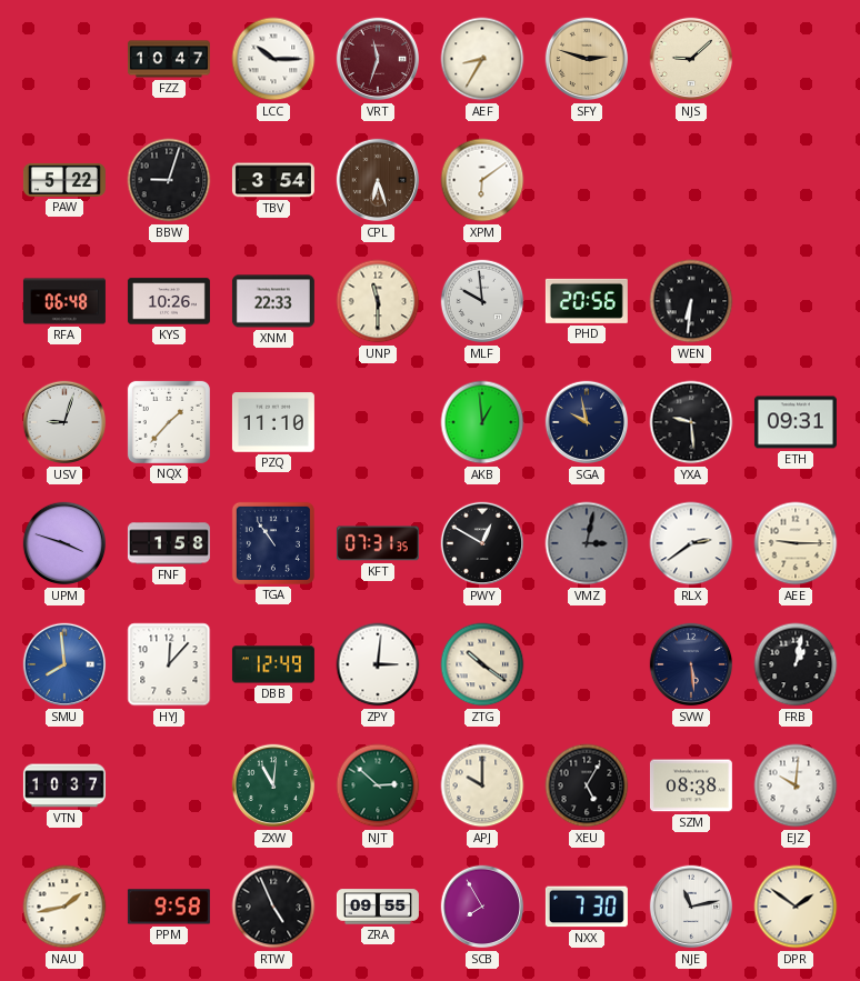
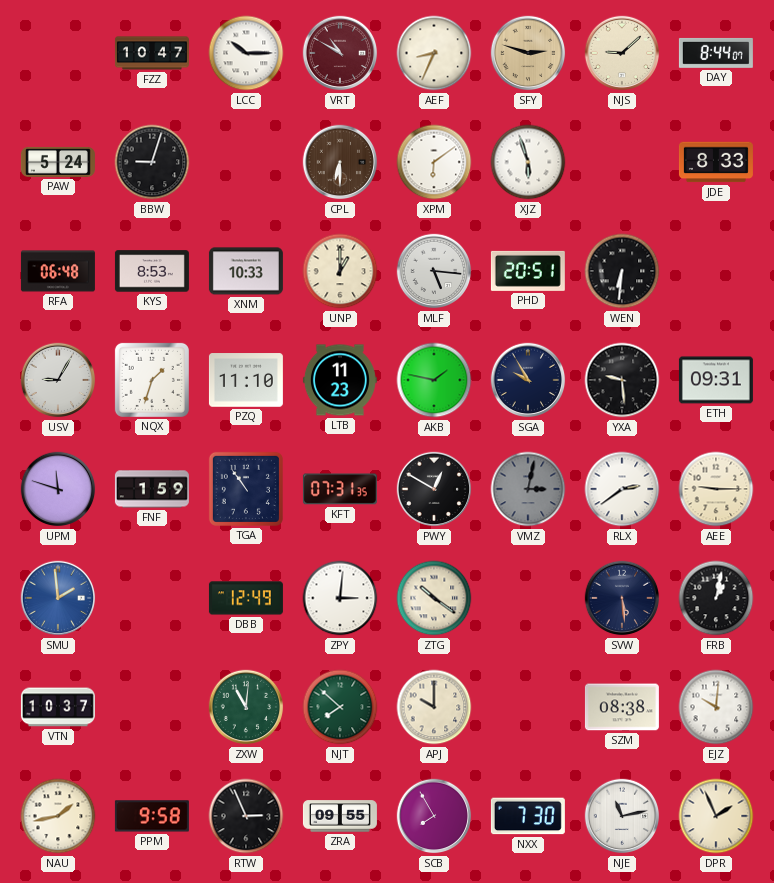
VRT: 11:33 -> 10:50
AEF: 8:35 -> 8:34
DAY: none -> 8:44
PAW: 5:22 -> 5:24
TBV: 3:54 -> none
CPL: 6:27 -> 6:30
XJZ: none -> 5:57
JDE: none -> 8:33
KYS: 10:26 -> 8:53
XNM: 22:33 -> 10:33
UNP: 11:30 -> 1:00
MLF: 9:59 -> 5:16
PHD: 20:56 -> 20:51
USV: 9:03 -> 9:05
NQX: 1:37 -> 1:33
LTB: none -> 11:23
AKB: 12:59 -> 1:47
SGA: 9:58 -> 9:55
UPM: 3:48 -> 11:48
FNF: 1:58 -> 1:59
SMU: 7:59 -> 1:59
HYJ: 12:07 -> none
NJT: 2:52 -> 7:52
XEU: 5:05 -> none
RTW: 4:56 -> 2:56
DPR: 1:51 -> 1:56
